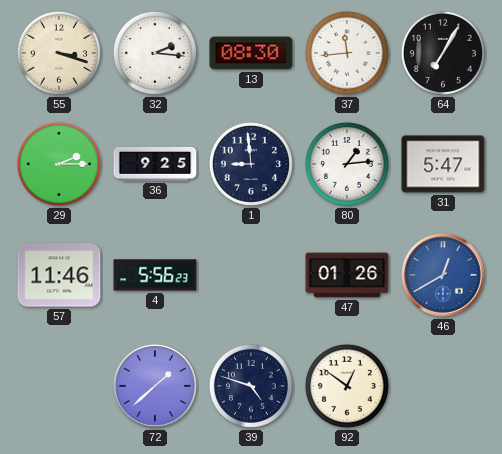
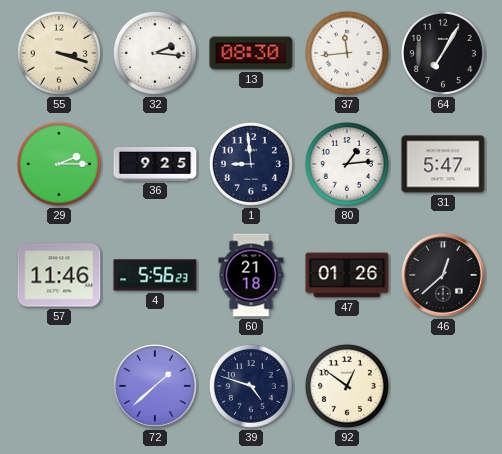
60: none -> 21:18
46: 12:40 -> 12:38
46 dial: blue -> black
